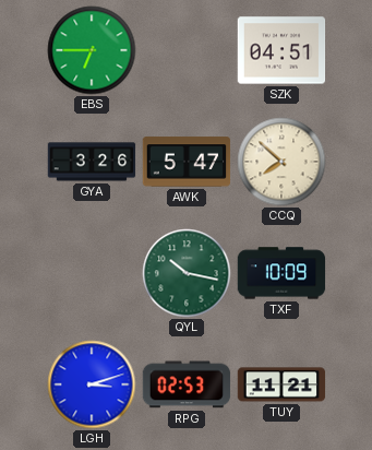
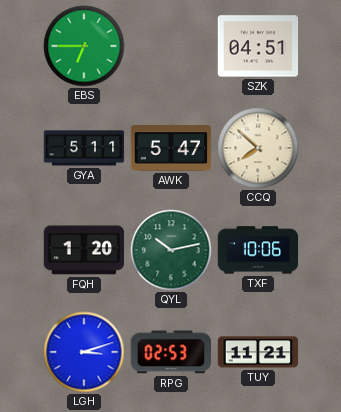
GYA: 3:26 -> 5:11
FQH: none -> 1:20
QYL: 10:17 -> 10:13
TXF: 10:09 -> 10:06
